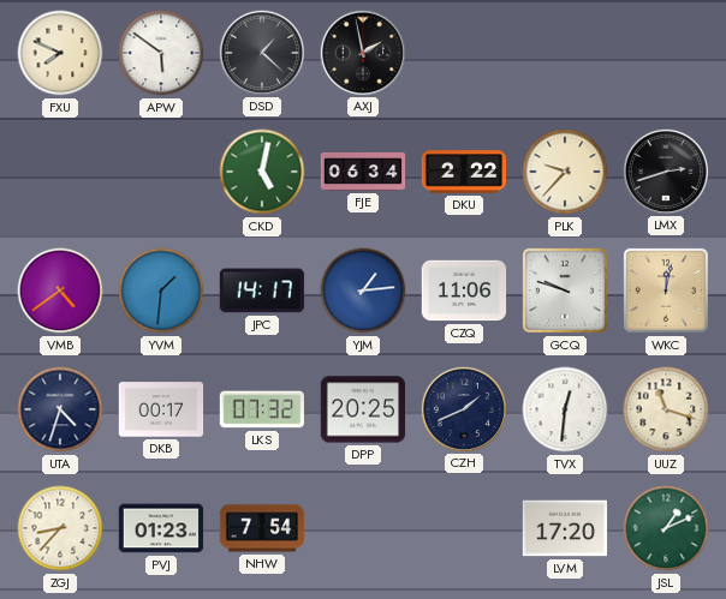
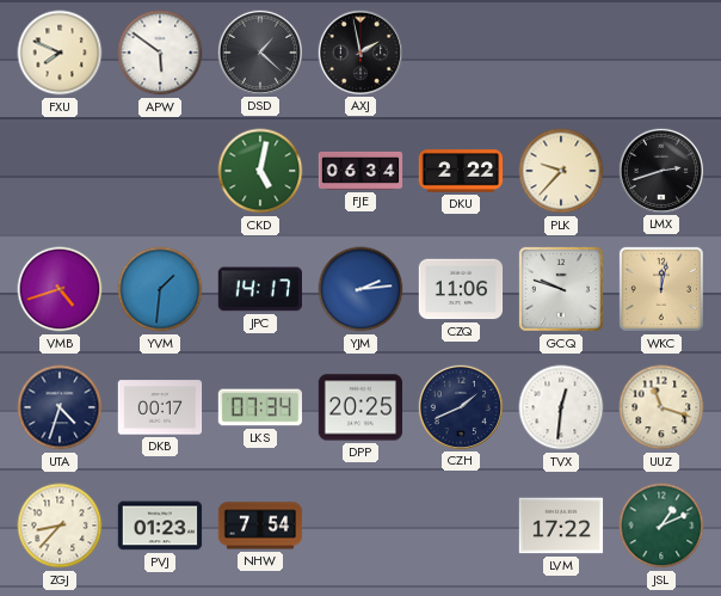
VMB: 4:39 -> 4:42
YJM: 1:14 -> 2:14
LKS: 07:32 -> 07:34
LVM: 17:20 -> 17:22
